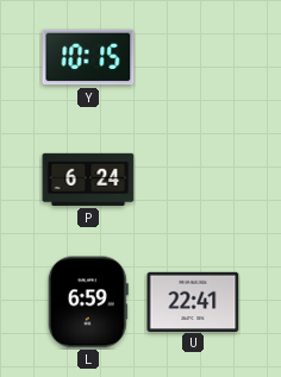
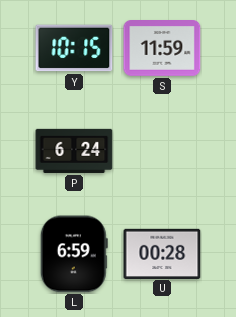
S: none -> 11:59
U: 22:41 -> 00:28
